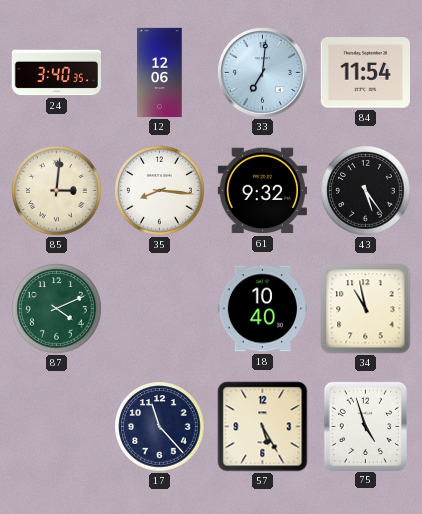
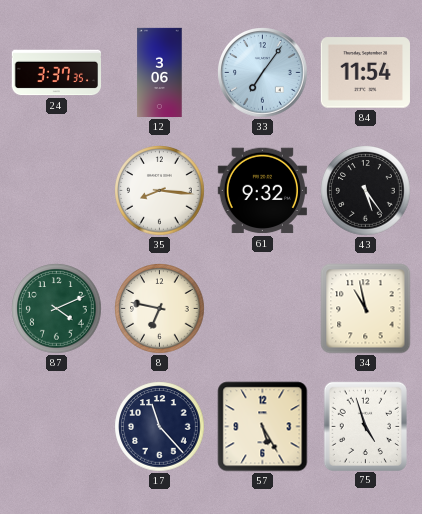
24: 3:40 -> 3:37
12: 12:06 -> 3:06
33: 7:01 -> 7:06
85: 3:01 -> none
8: none -> 6:47
18: 10:40 -> none
